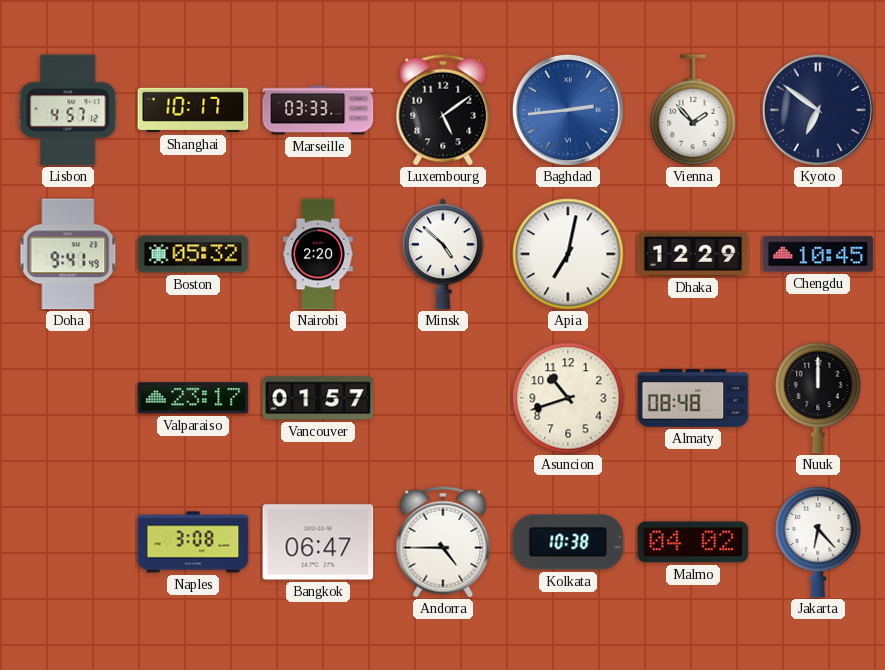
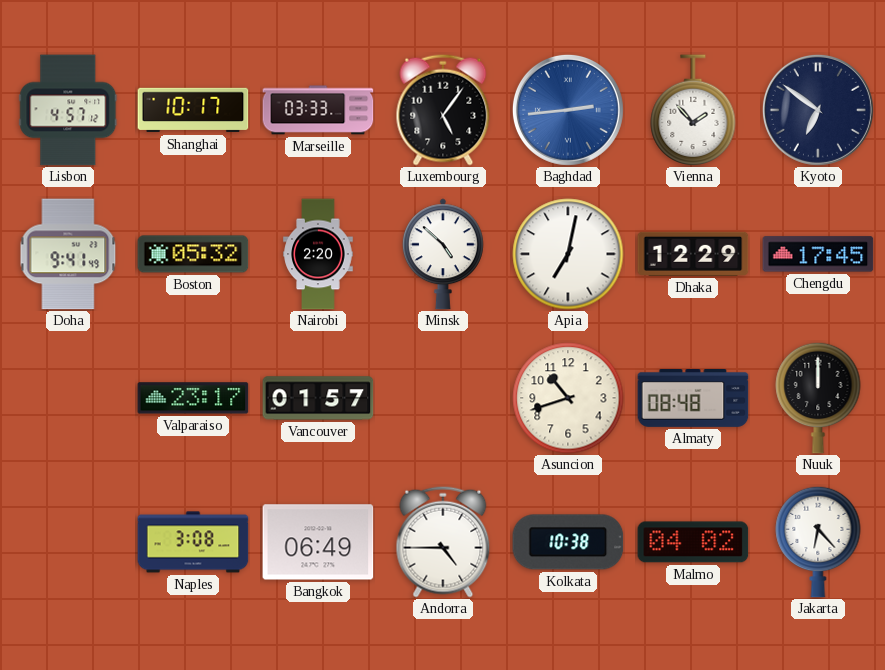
Luxembourg: 5:09 -> 5:06
Chengdu: 10:45 -> 17:45
Bangkok: 06:47 -> 06:49
